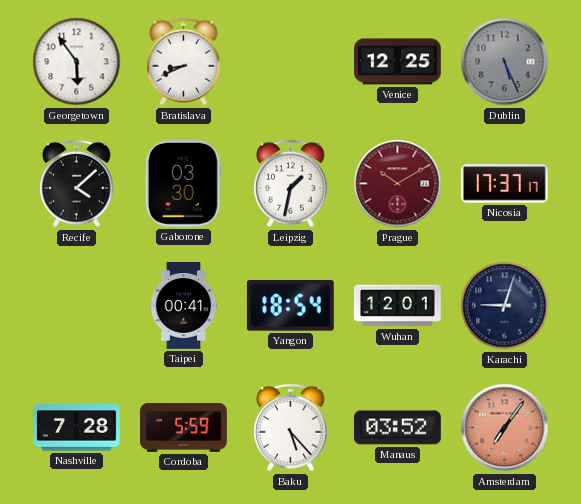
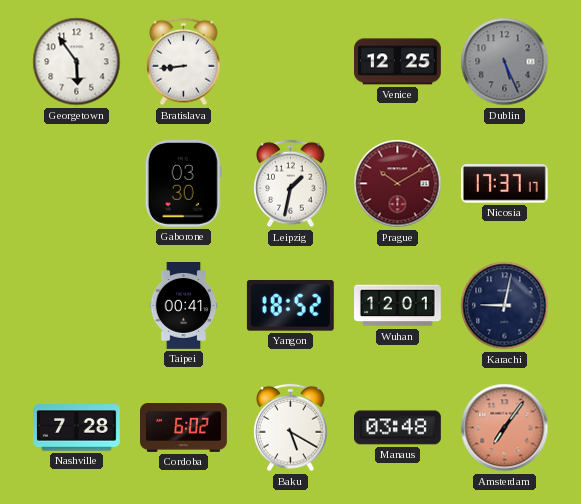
Bratislava: 8:41 -> 8:44
Recife: 4:08 -> none
Yangon: 18:54 -> 18:52
Karachi: 9:03 -> 9:02
Cordoba: 5:59 -> 6:02
Baku: 5:23 -> 5:20
Manaus: 03:52 -> 03:48
